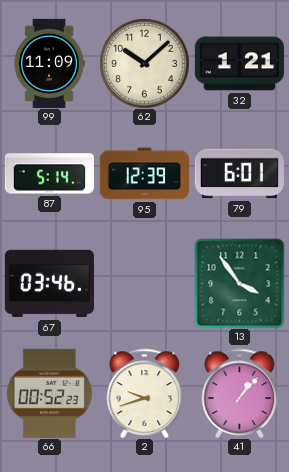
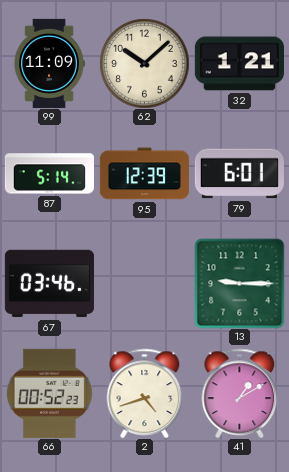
13: 3:54 -> 9:15
2: 9:42 -> 4:42
41: 1:07 -> 1:10
